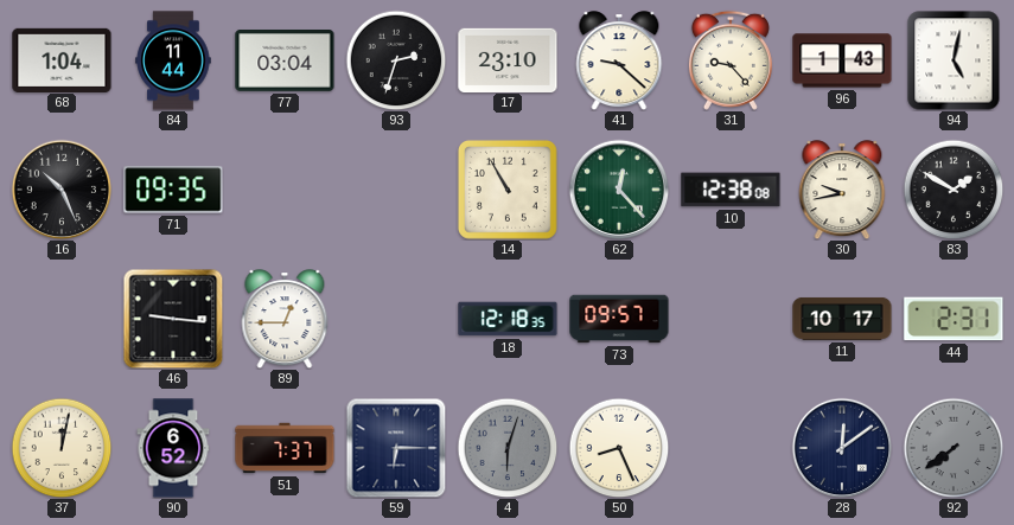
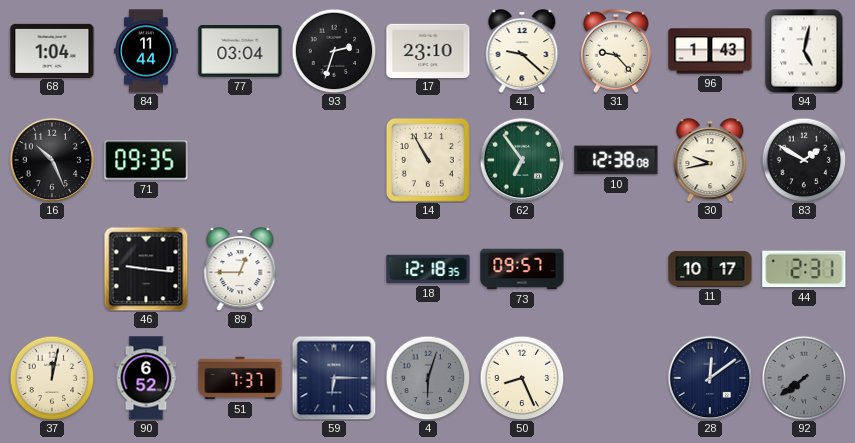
62: 12:23 -> 6:54
